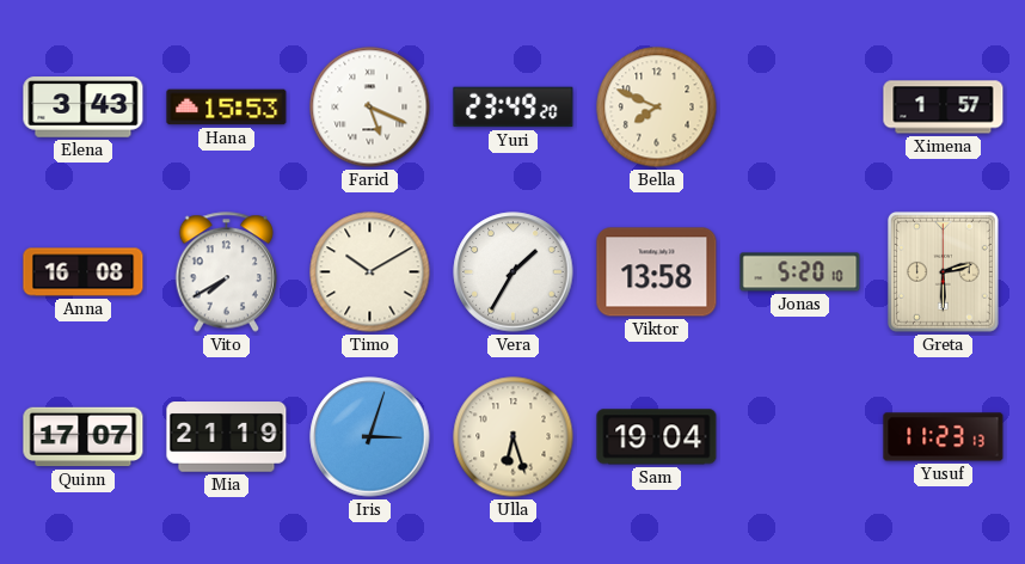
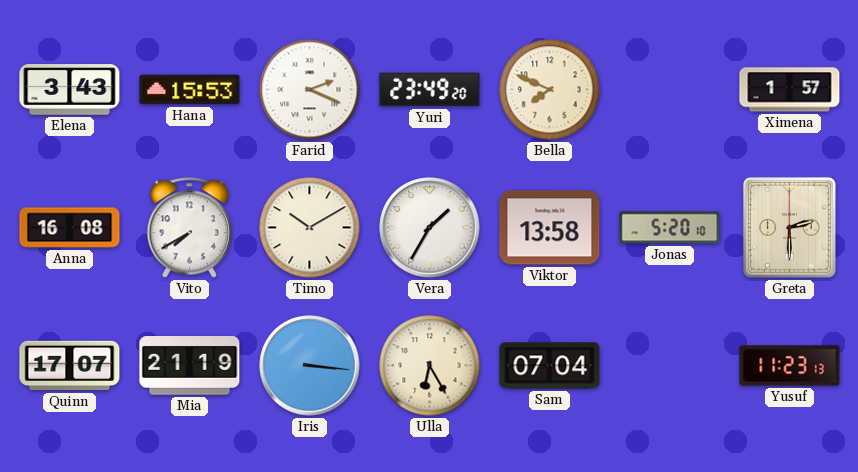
Farid: 5:19 -> 2:19
Iris: 3:03 -> 3:16
Ulla: 6:27 -> 6:25
Sam: 19:04 -> 07:04
